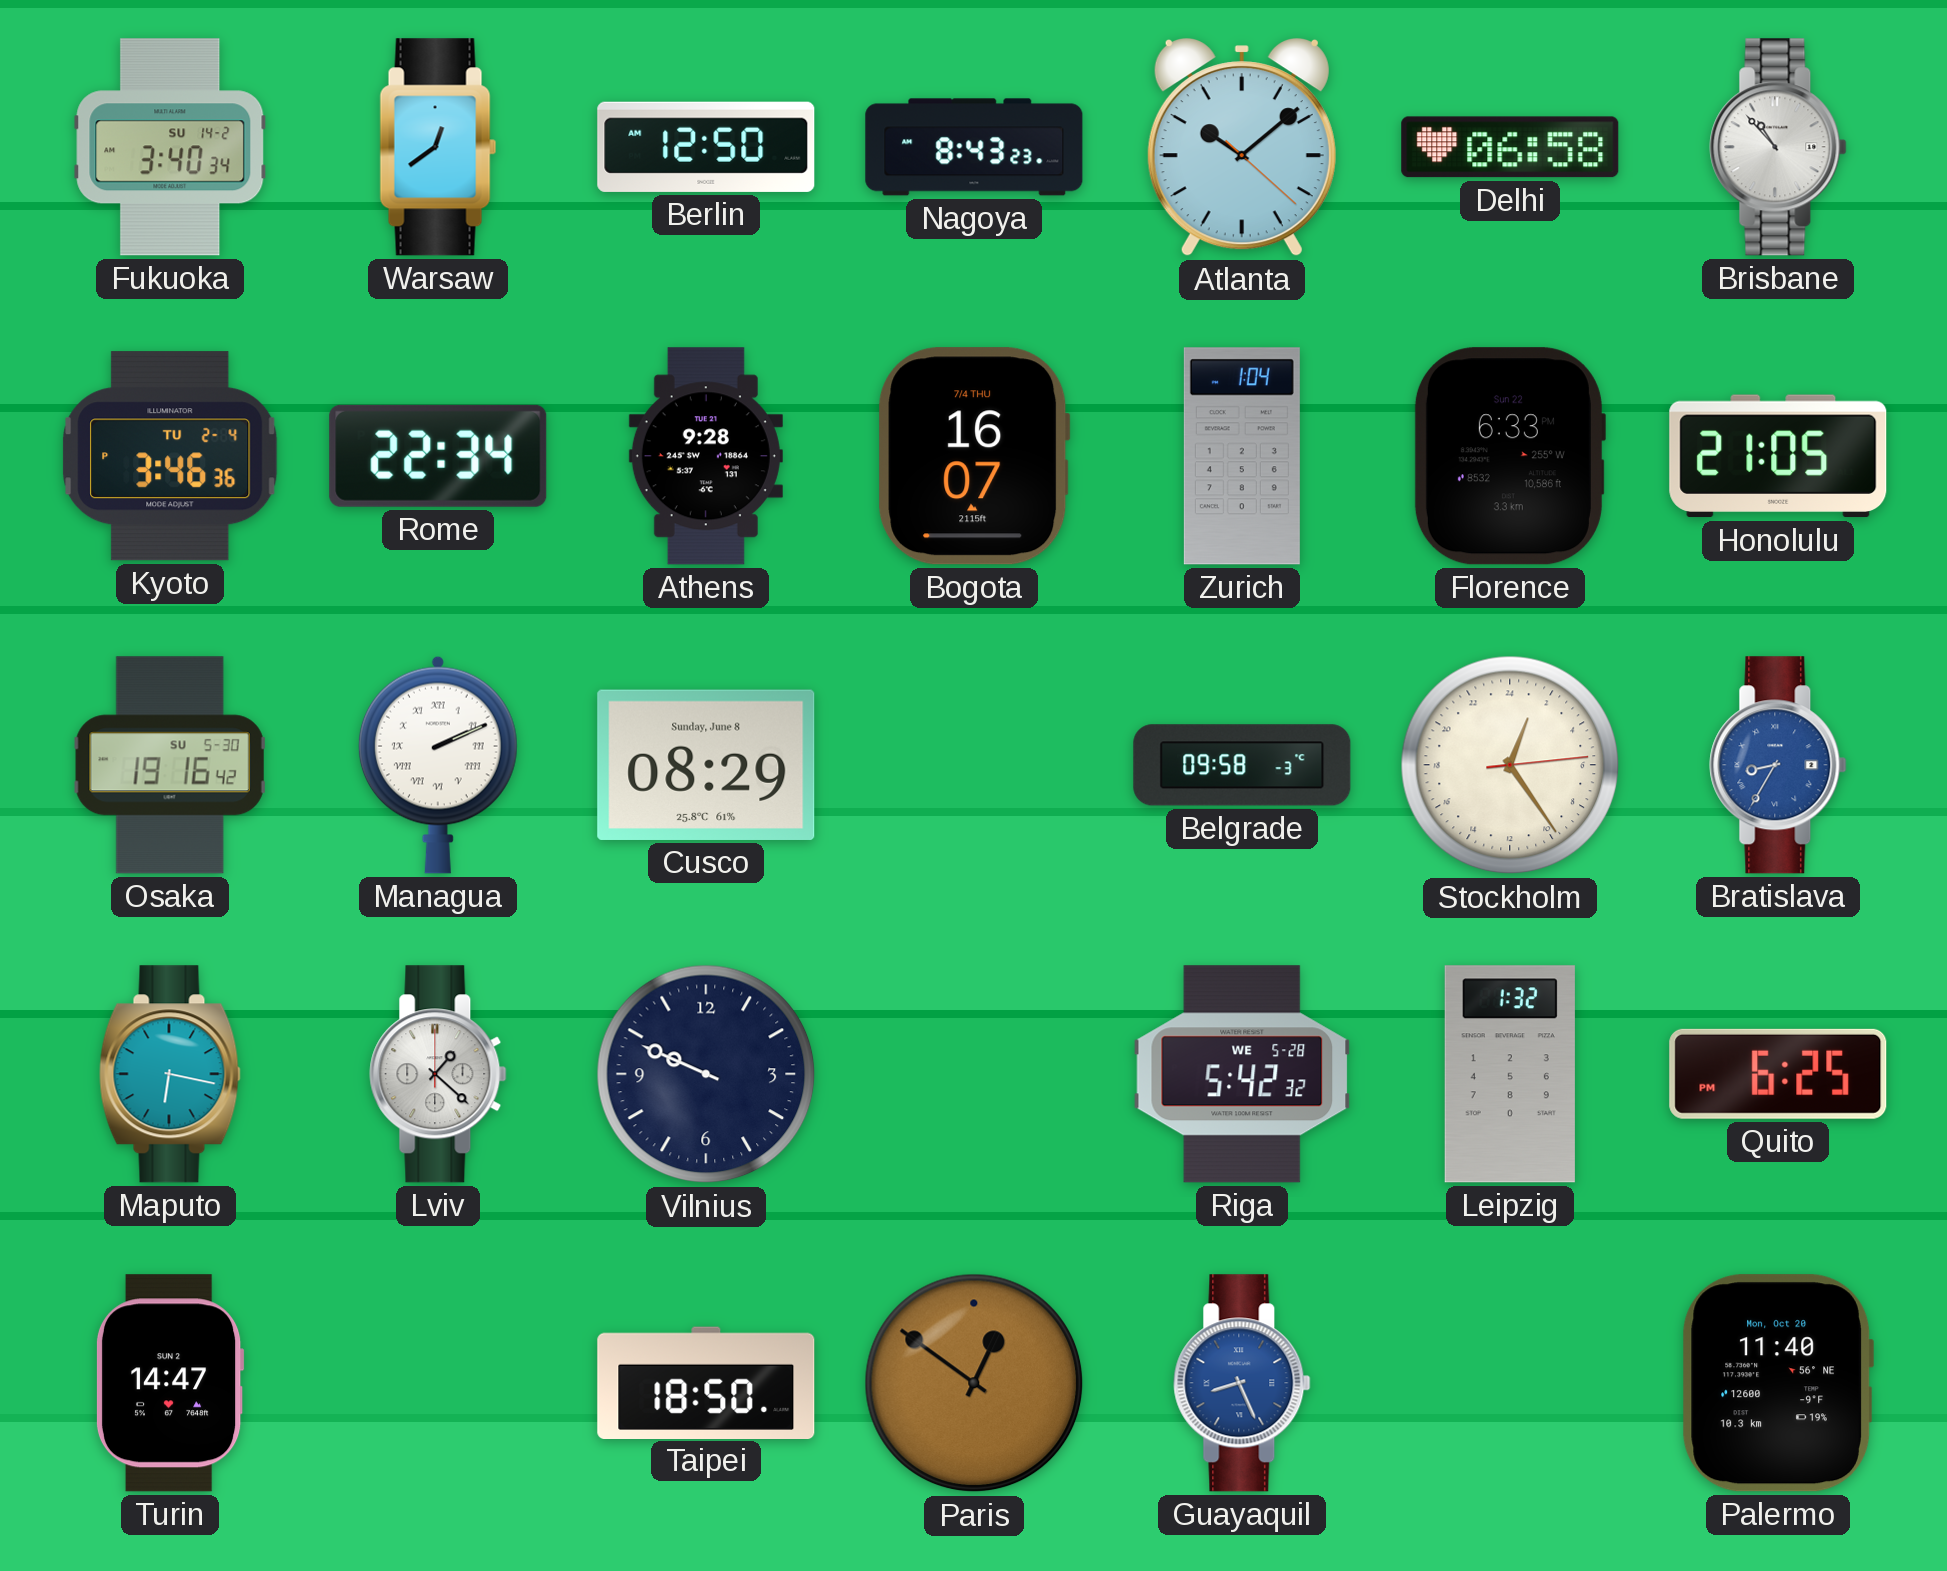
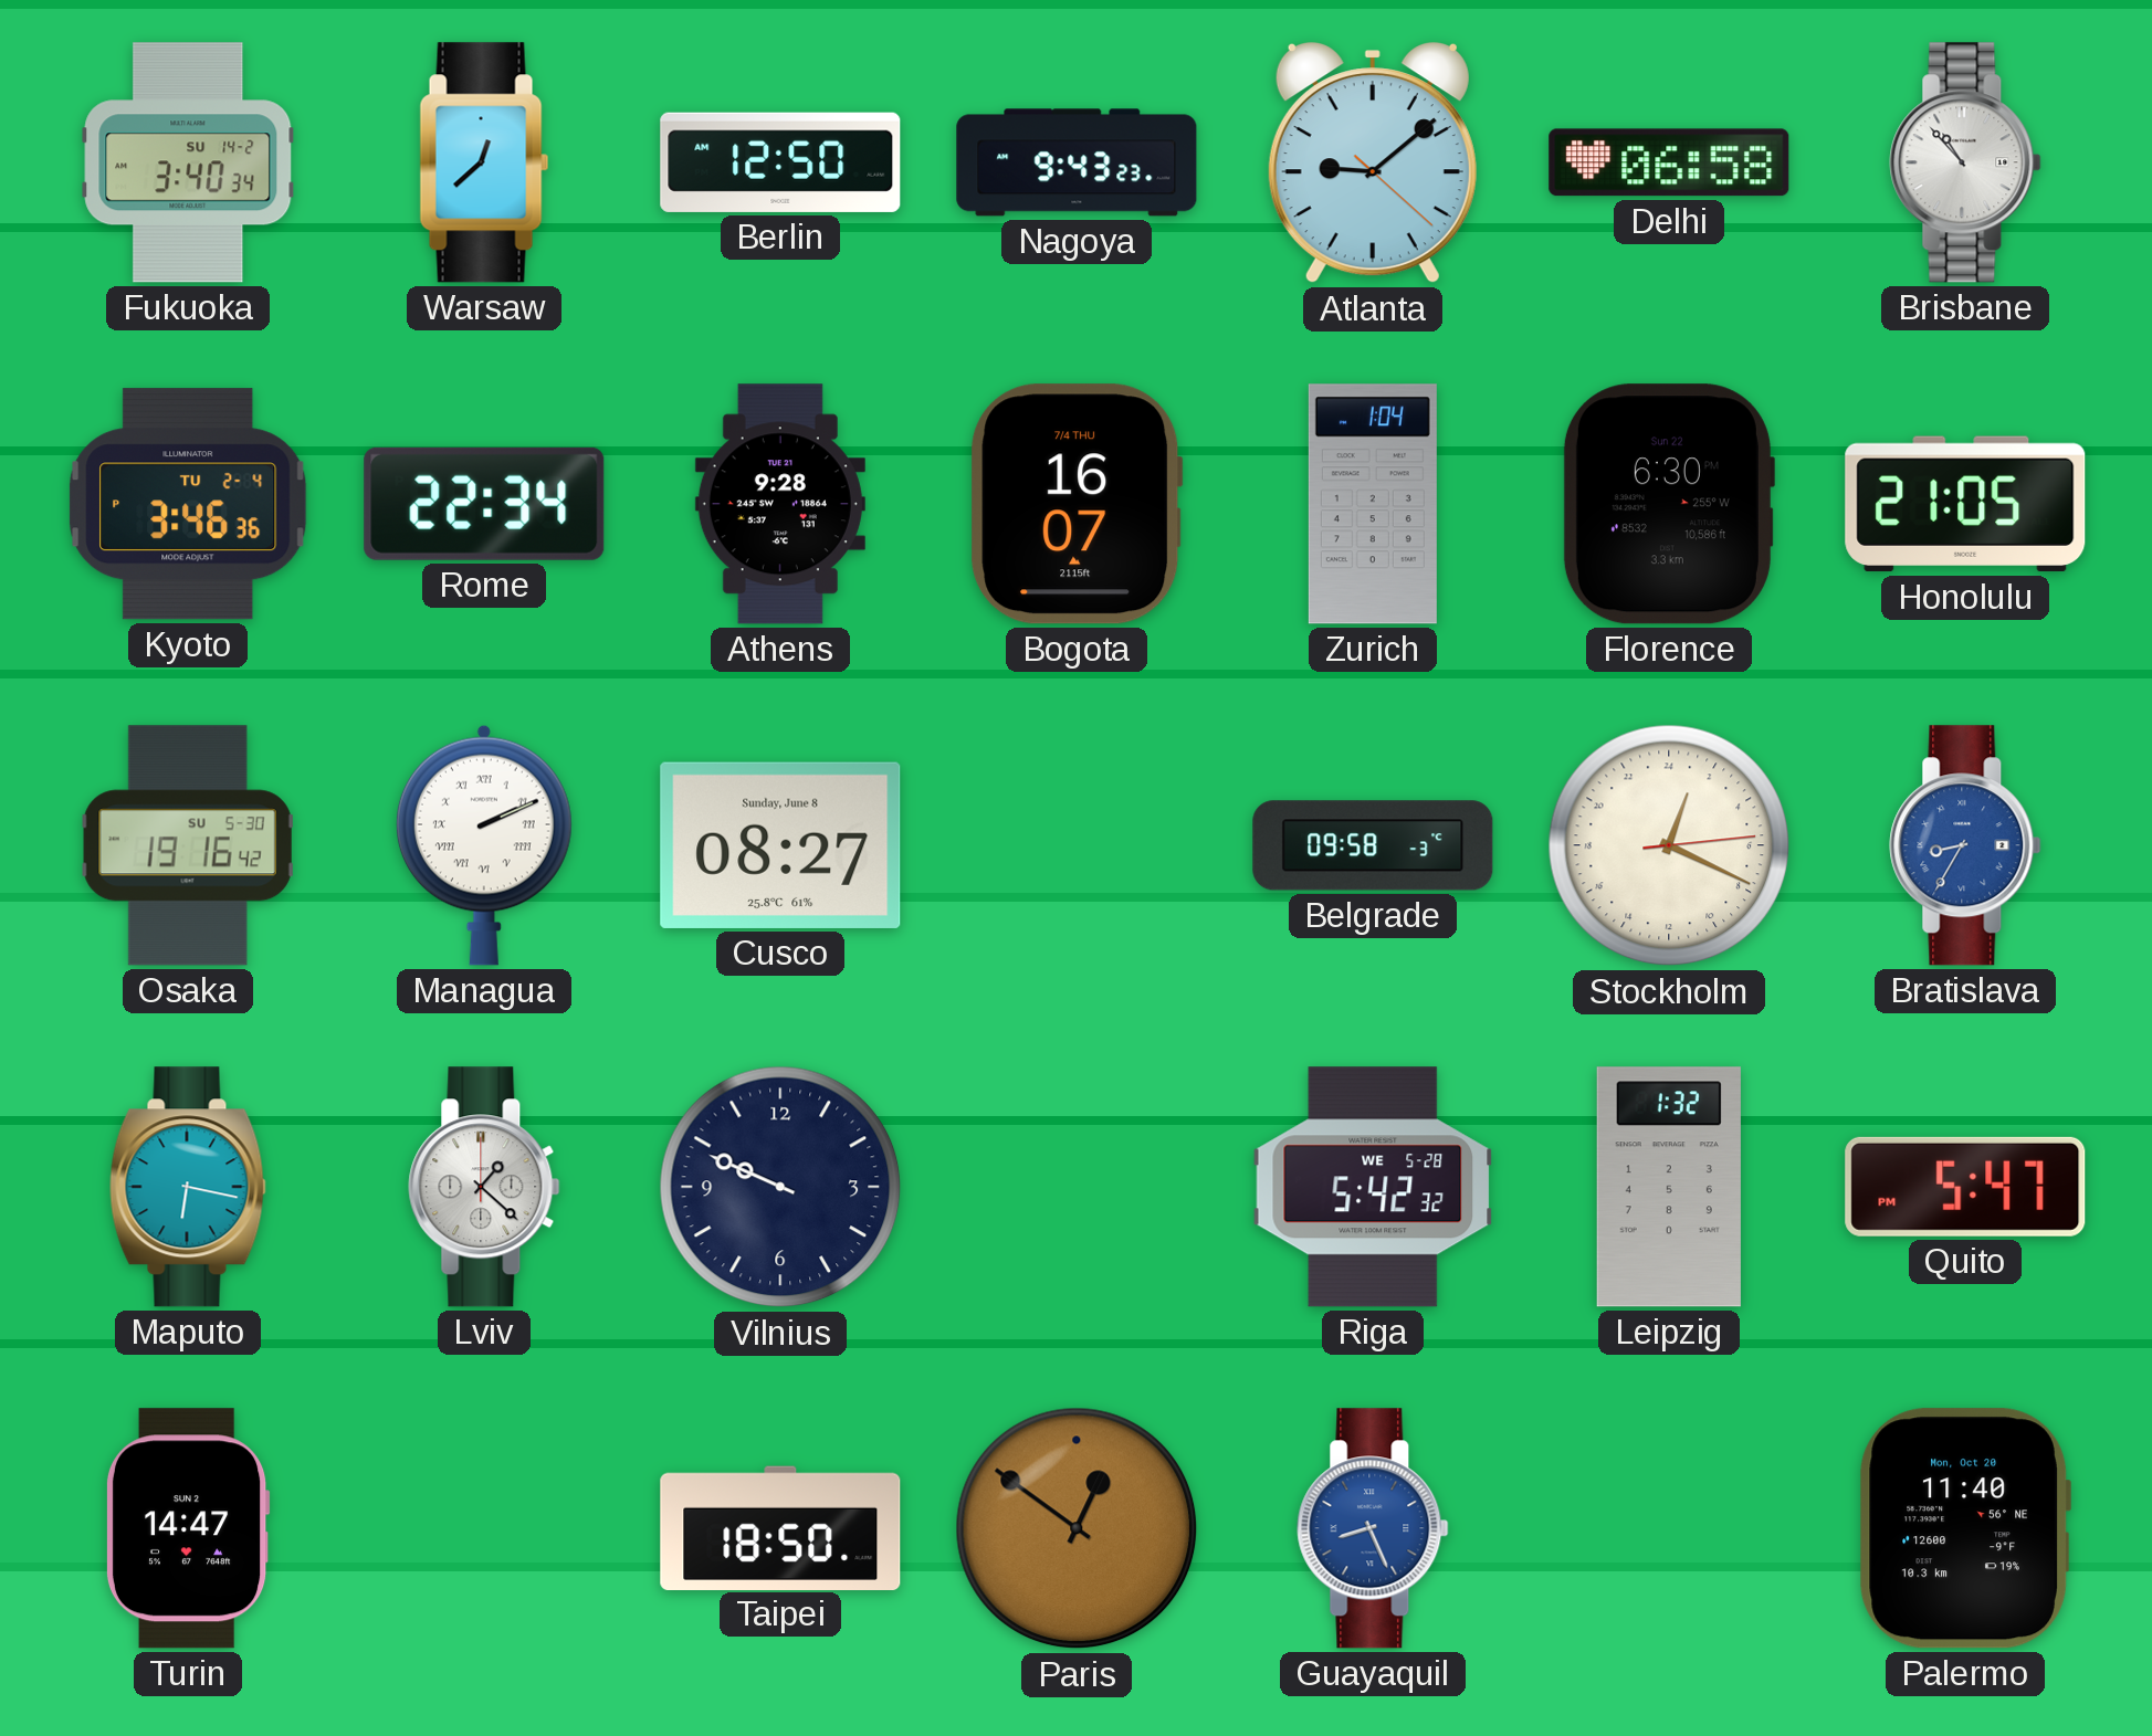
Warsaw: 12:39 -> 12:38
Nagoya: 8:43 -> 9:43
Atlanta: 10:08 -> 9:08
Florence: 6:33 -> 6:30
Cusco: 08:29 -> 08:27
Stockholm: 1:24 -> 1:19
Quito: 6:25 -> 5:47
